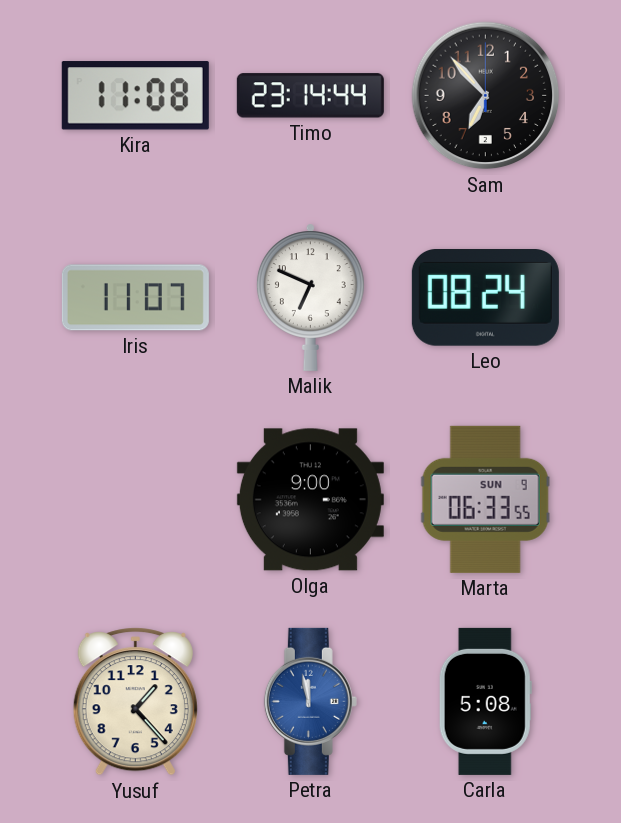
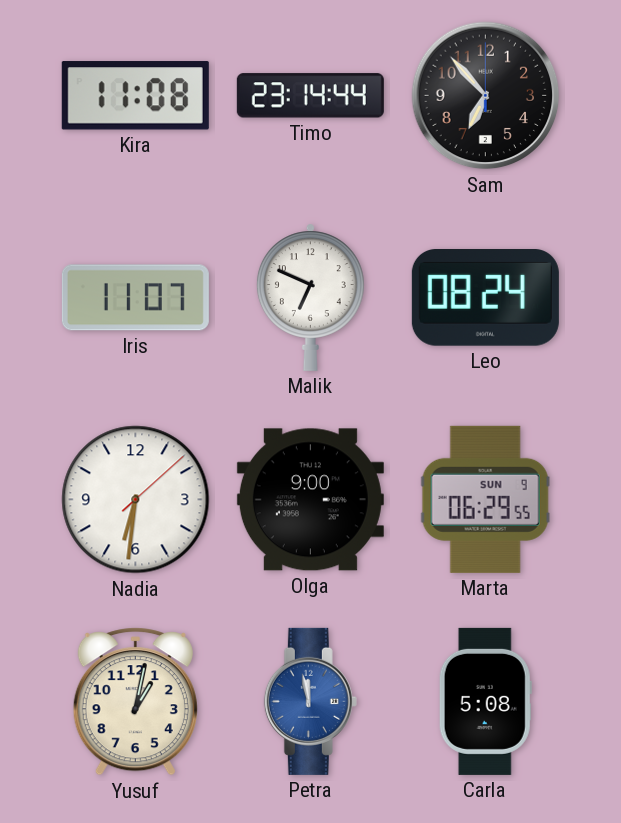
Nadia: none -> 6:31
Marta: 06:33 -> 06:29
Yusuf: 1:23 -> 1:02
